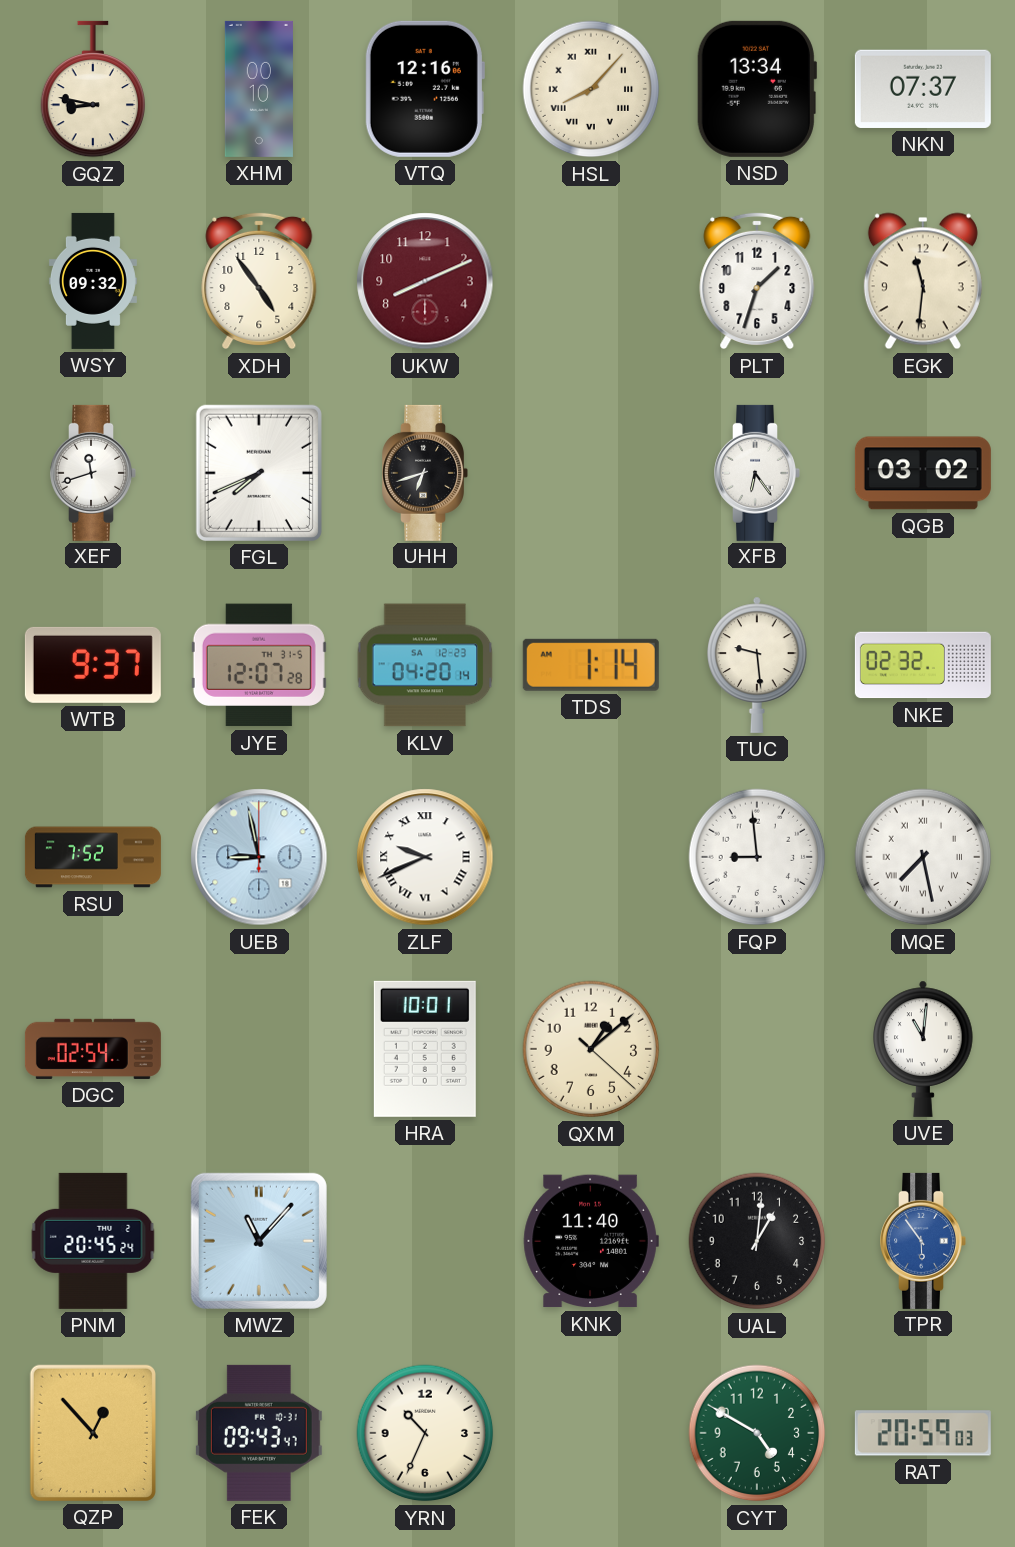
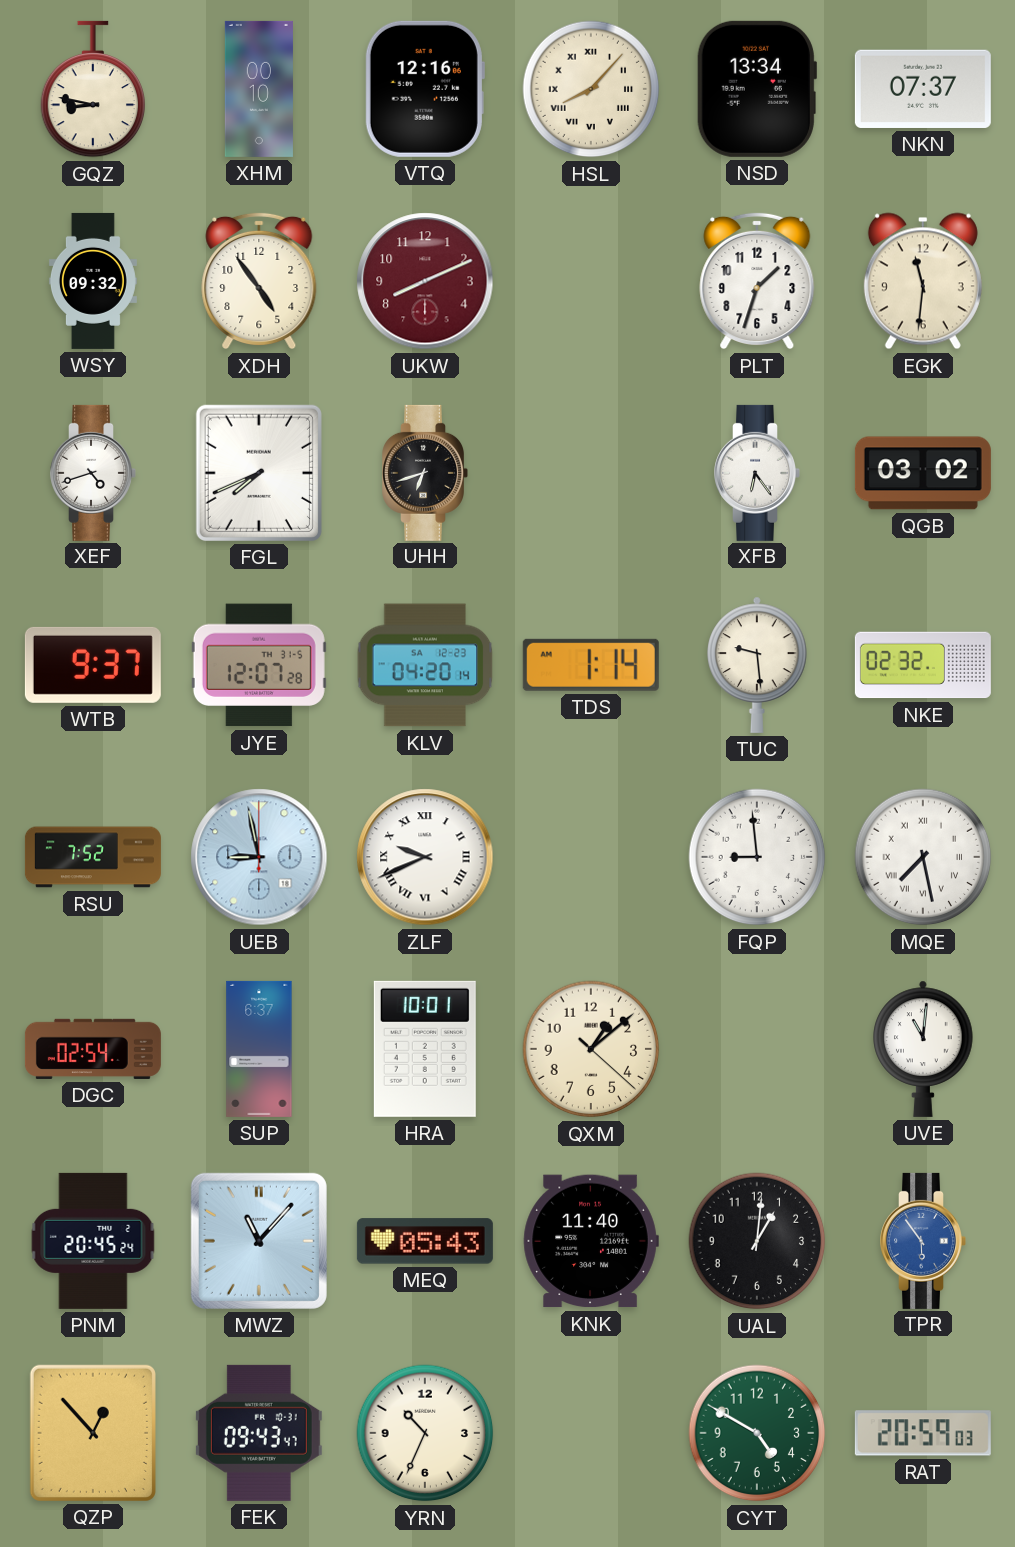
XEF: 11:42 -> 4:42
SUP: none -> 6:37
MEQ: none -> 05:43
